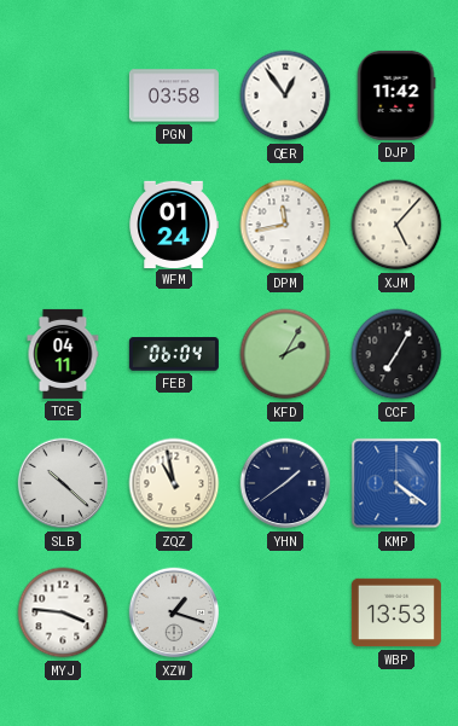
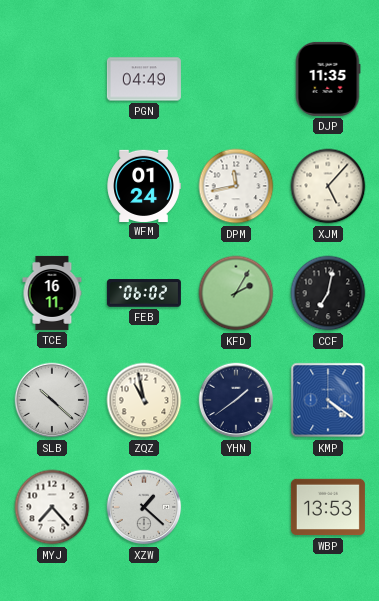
PGN: 03:58 -> 04:49
QER: 12:54 -> none
DJP: 11:42 -> 11:35
TCE: 04:11 -> 16:11
FEB: 06:04 -> 06:02
CCF: 7:05 -> 7:02
MYJ: 3:46 -> 7:23
XZW: 1:18 -> 1:22
